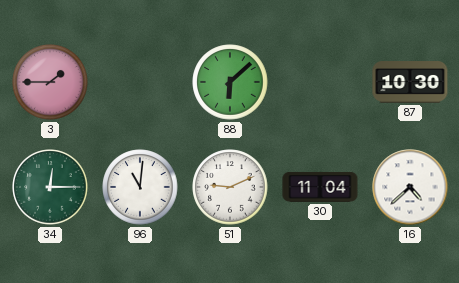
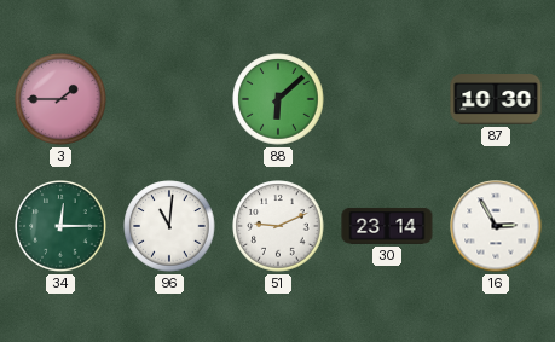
30: 11:04 -> 23:14
16: 4:38 -> 2:55
